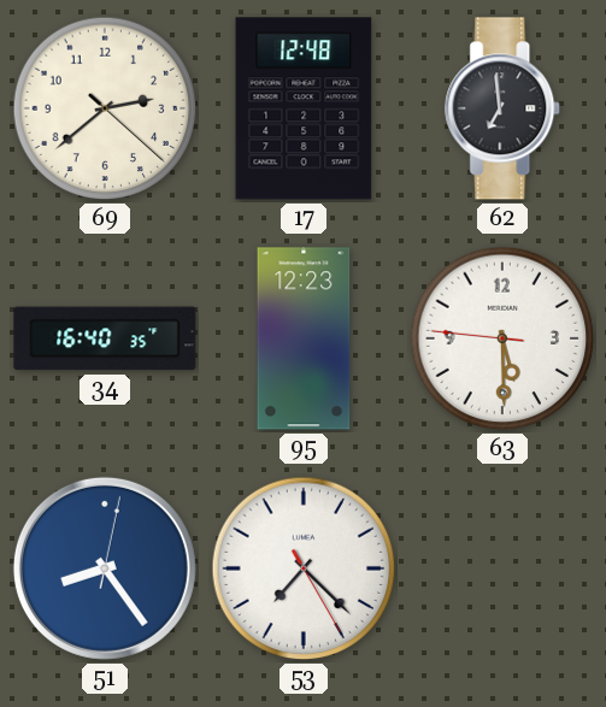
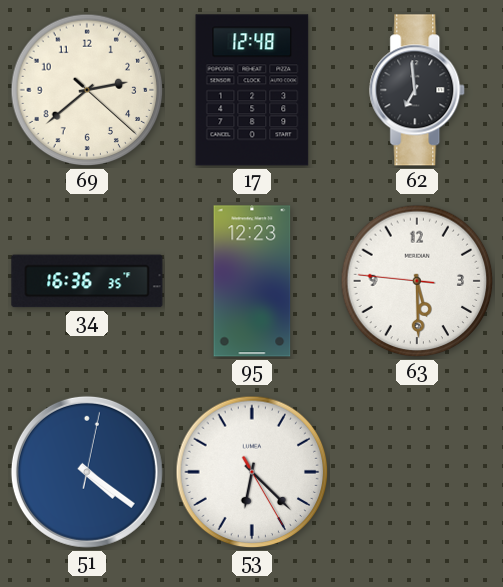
34: 16:40 -> 16:36
51: 8:24 -> 4:21
53: 7:22 -> 6:22
